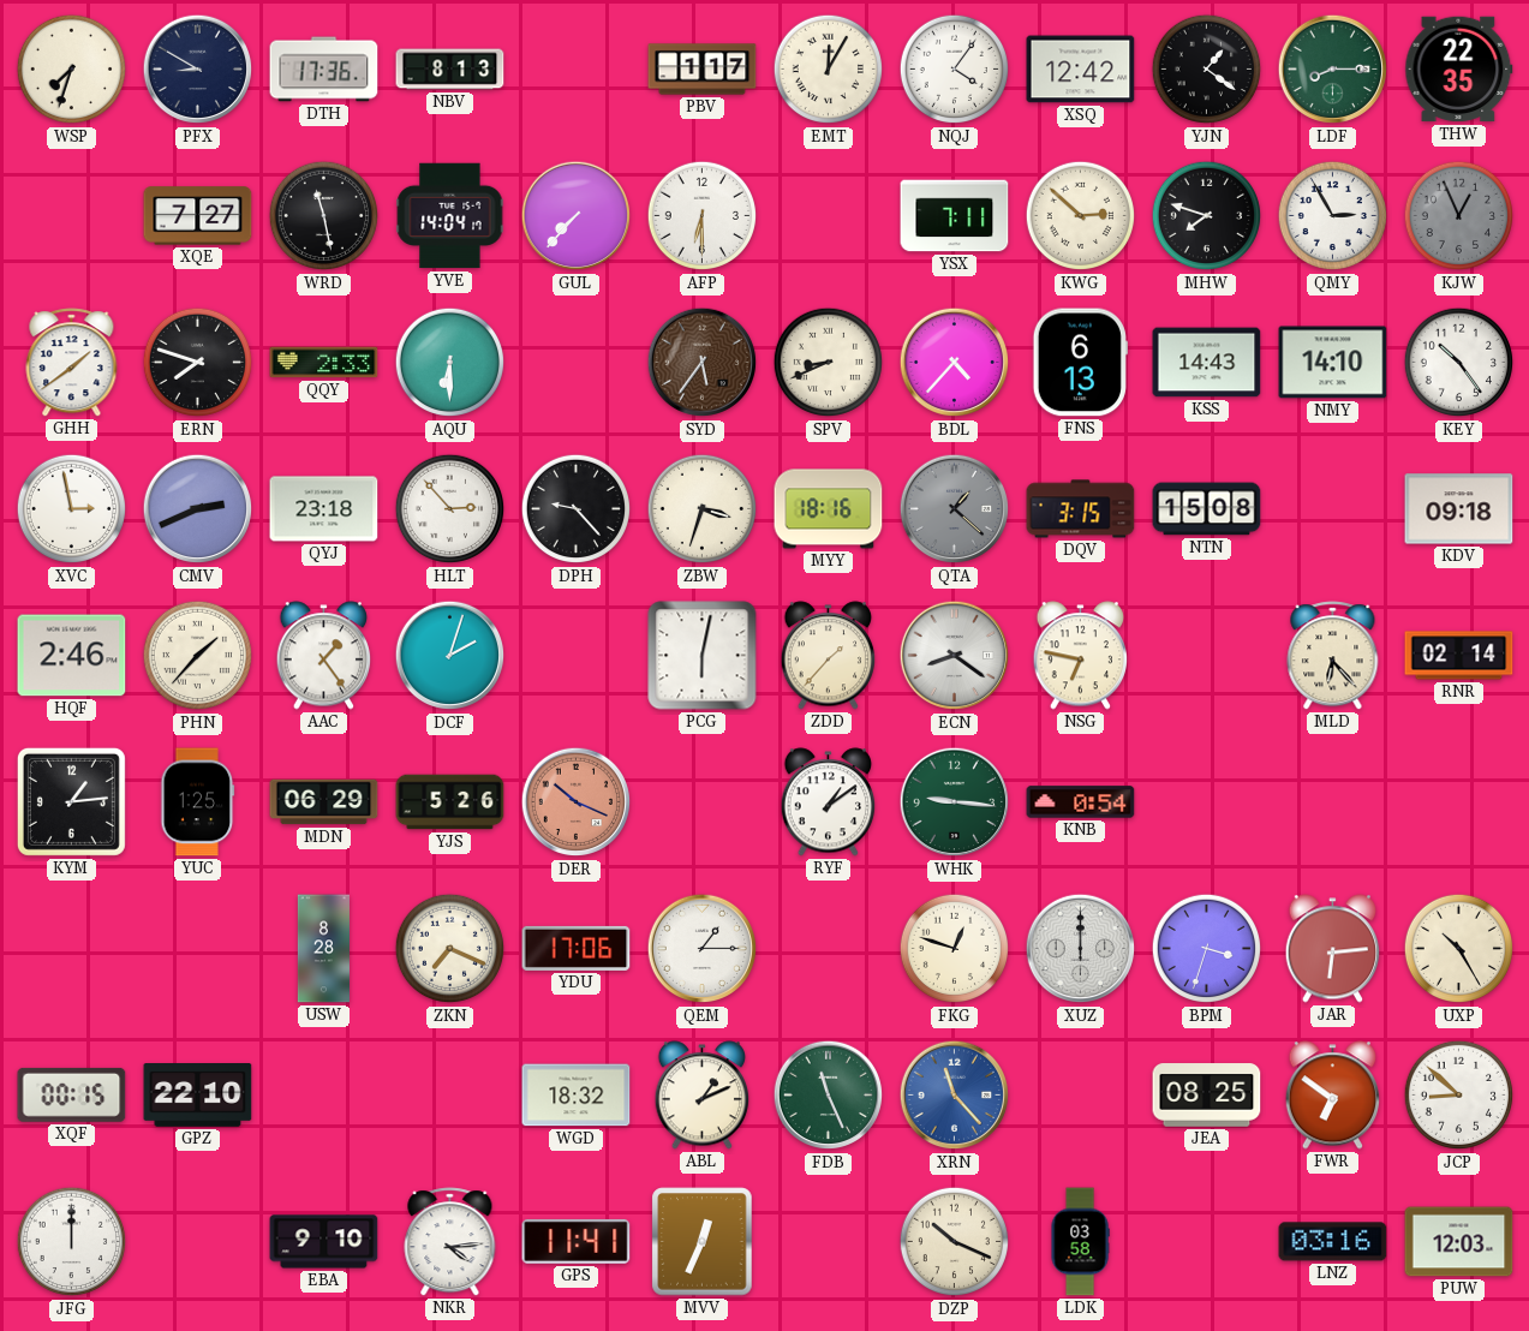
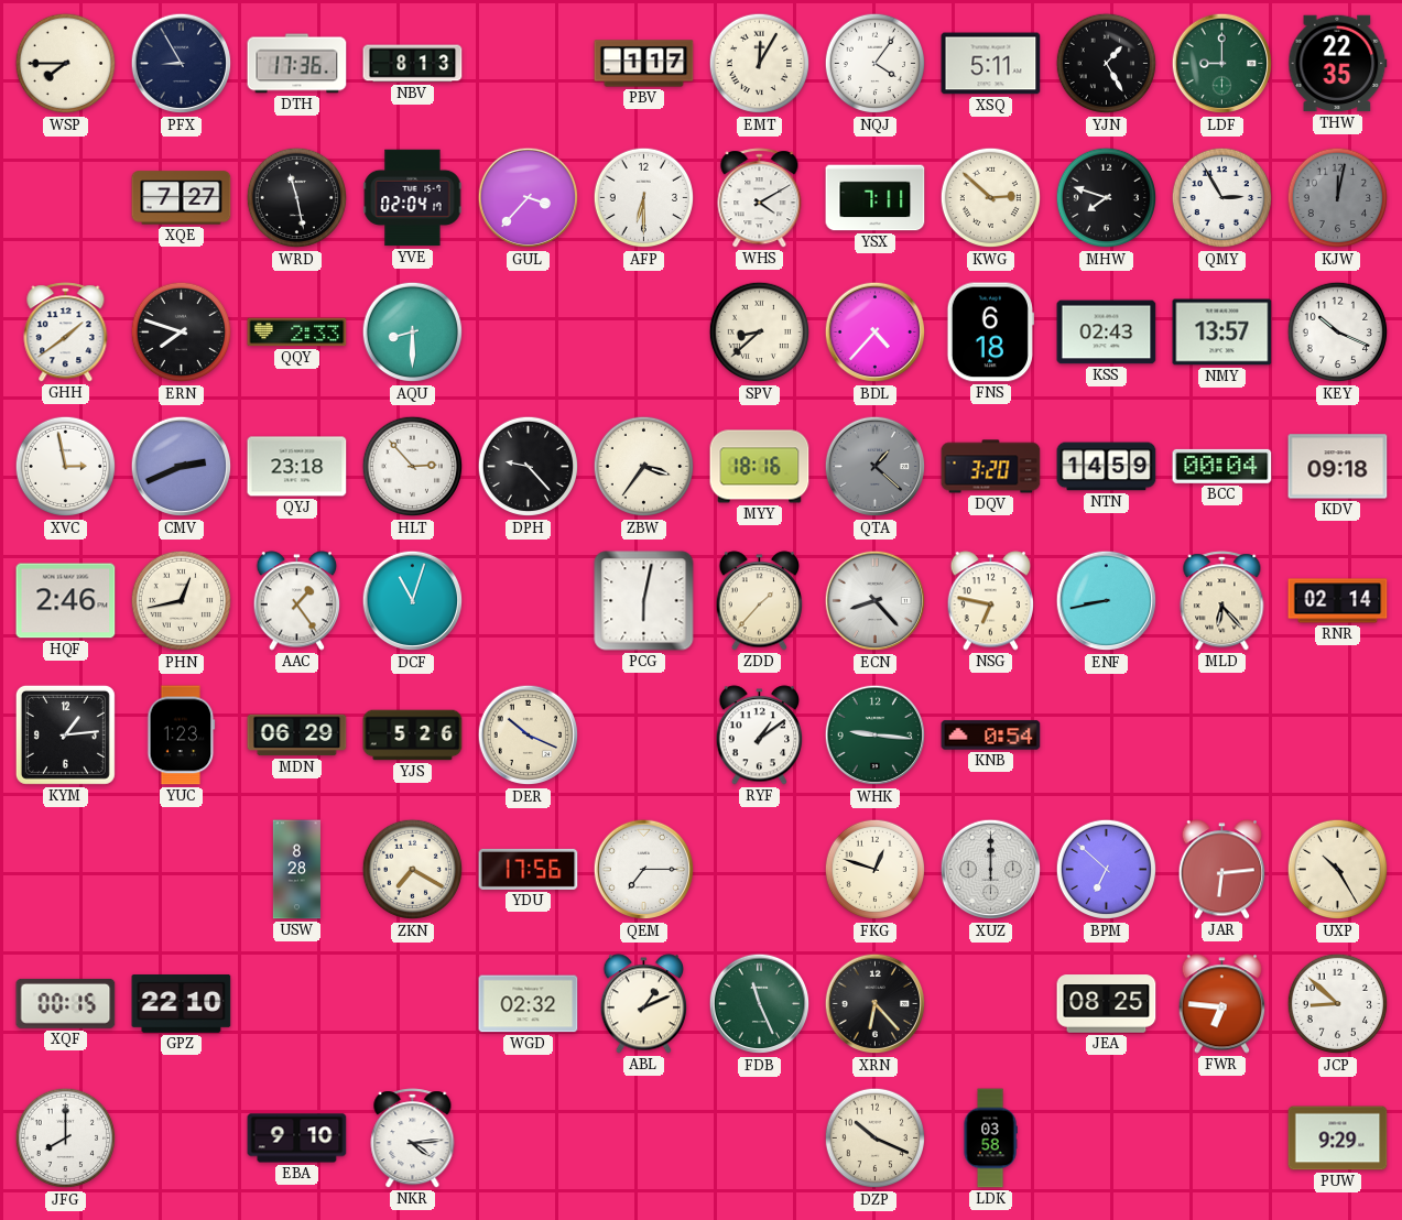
WSP: 7:33 -> 7:45
PFX: 8:50 -> 8:55
XSQ: 12:42 -> 5:11
YJN: 1:21 -> 1:25
LDF: 8:15 -> 9:00
YVE: 14:04 -> 02:04
GUL: 7:37 -> 3:37
WHS: none -> 4:10
KJW: 12:56 -> 12:02
AQU: 6:30 -> 8:30
SYD: 5:36 -> none
SPV: 8:41 -> 8:38
FNS: 6:13 -> 6:18
KSS: 14:43 -> 02:43
NMY: 14:10 -> 13:57
KEY: 10:24 -> 10:19
ZBW: 3:33 -> 3:36
DQV: 3:15 -> 3:20
NTN: 15:08 -> 14:59
BCC: none -> 00:04
PHN: 1:37 -> 12:43
DCF: 2:03 -> 11:03
ECN: 8:21 -> 8:23
ENF: none -> 8:43
YUC: 1:25 -> 1:23
DER dial: salmon -> cream
ZKN: 7:19 -> 7:20
YDU: 17:06 -> 17:56
QEM: 1:15 -> 7:15
BPM: 3:33 -> 6:52
WGD: 18:32 -> 02:32
XRN: 11:23 -> 6:23
XRN dial: blue -> black
FWR: 6:51 -> 6:46
JFG: 12:00 -> 8:00
GPS: 11:41 -> none
MVV: 12:34 -> none
LNZ: 03:16 -> none
PUW: 12:03 -> 9:29
